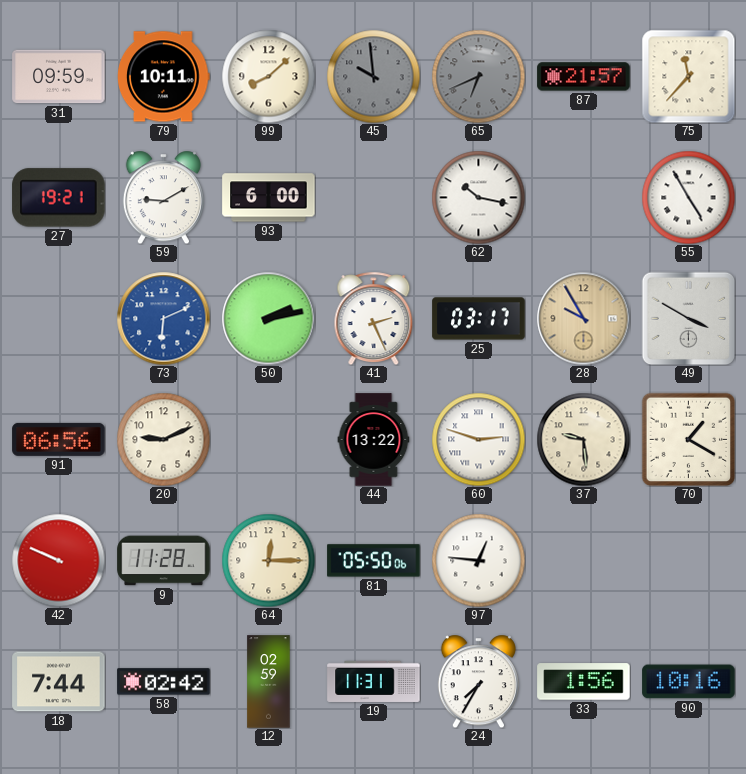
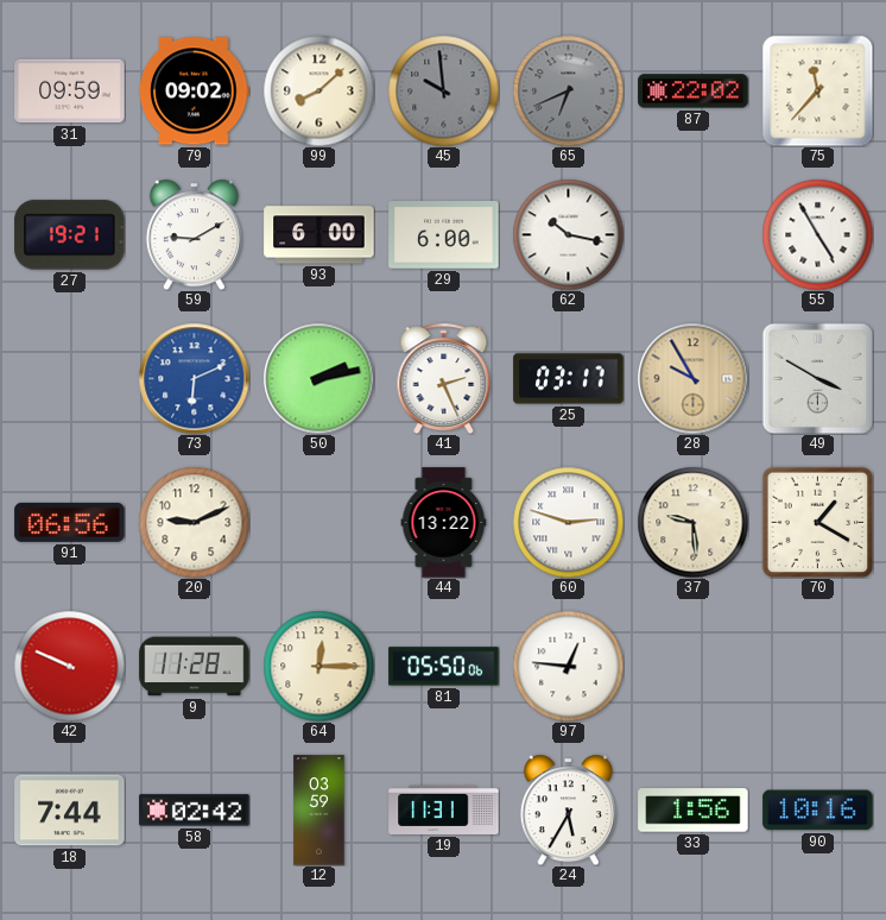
79: 10:11 -> 09:02
87: 21:57 -> 22:02
29: none -> 6:00
12: 02:59 -> 03:59
24: 7:35 -> 5:35
